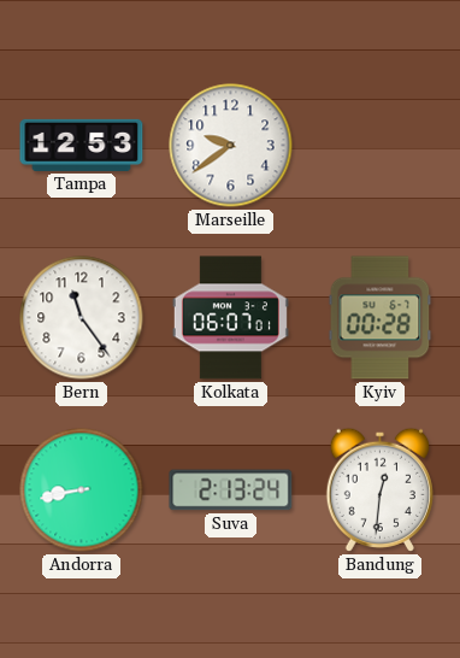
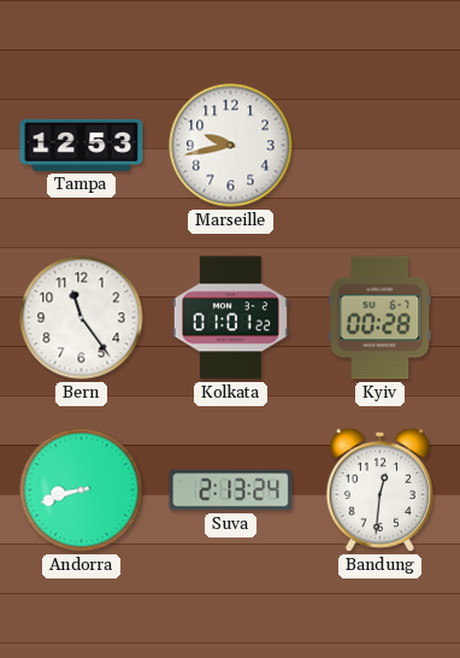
Marseille: 9:39 -> 9:43
Kolkata: 06:07 -> 01:01
Andorra: 8:43 -> 8:42
